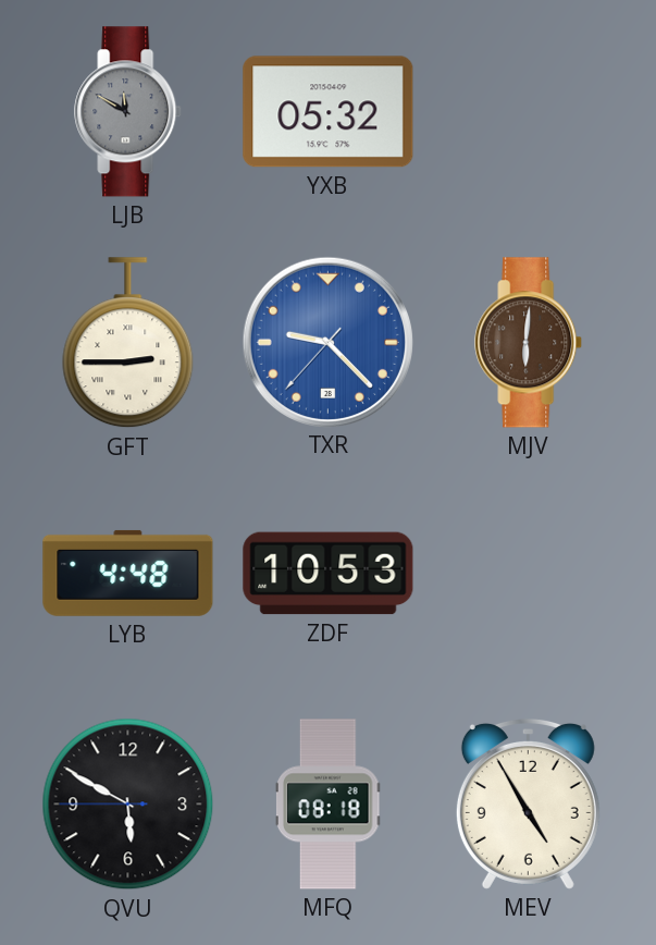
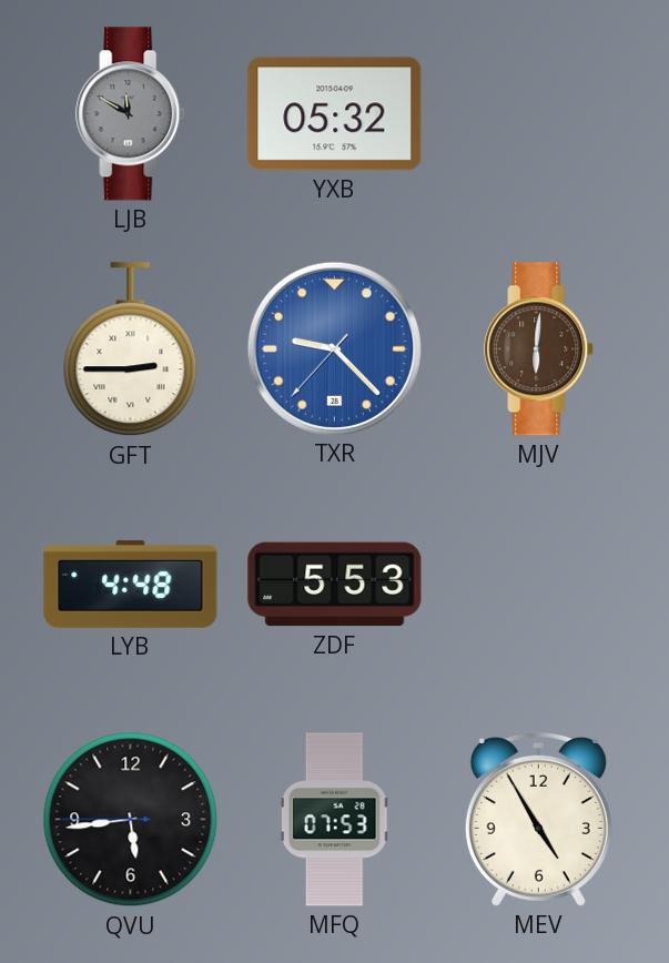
ZDF: 10:53 -> 5:53
QVU: 5:49 -> 5:43
MFQ: 08:18 -> 07:53
